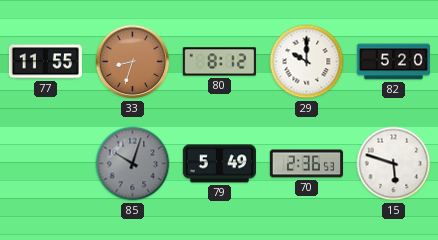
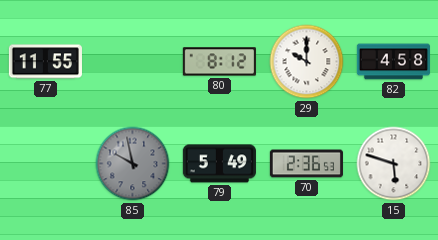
33: 8:33 -> none
82: 5:20 -> 4:58
85: 10:03 -> 9:58
